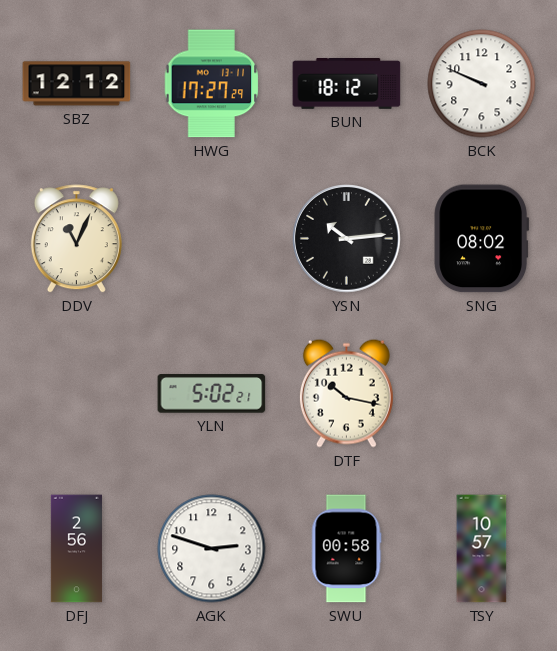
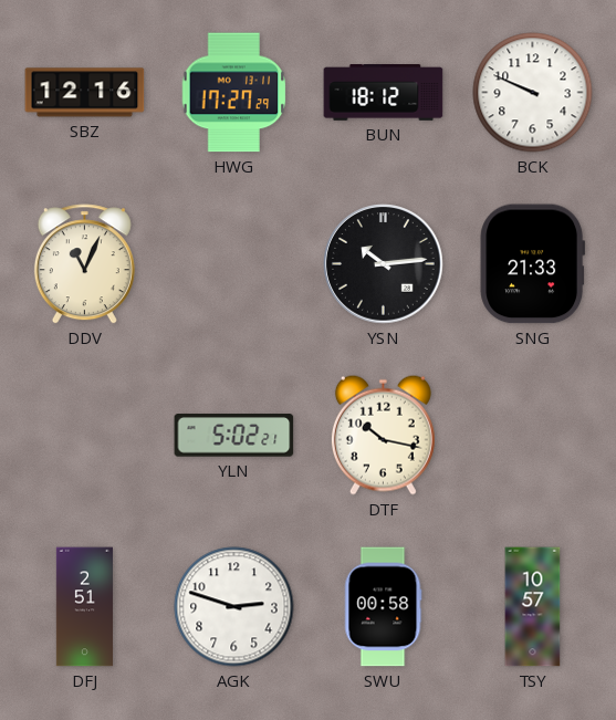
SBZ: 12:12 -> 12:16
SNG: 08:02 -> 21:33
DFJ: 2:56 -> 2:51
